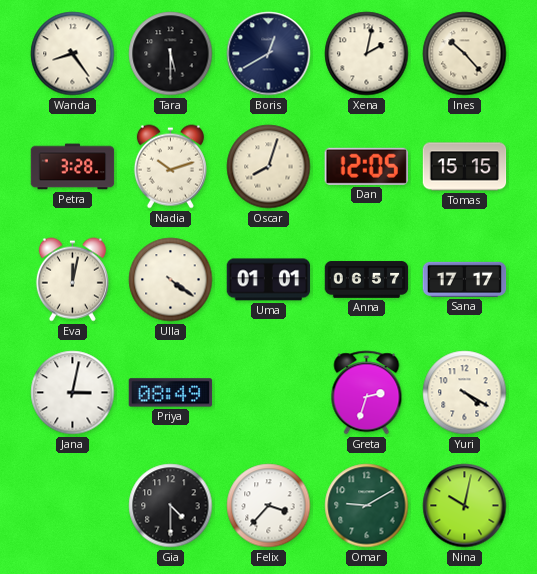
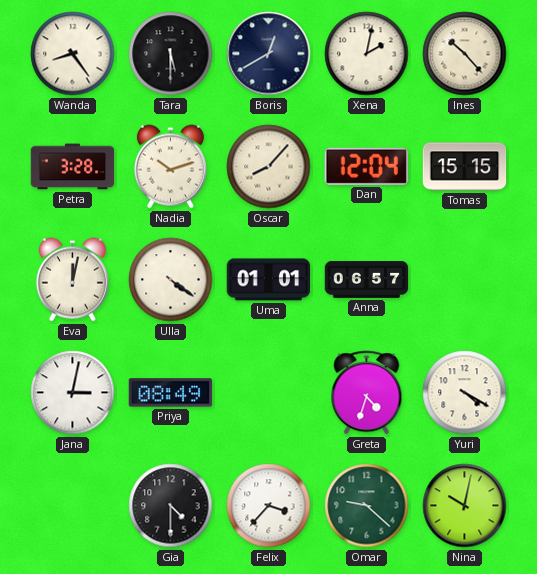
Oscar: 8:03 -> 8:07
Dan: 12:05 -> 12:04
Sana: 17:17 -> none
Greta: 2:33 -> 4:33
Omar: 9:10 -> 9:22
